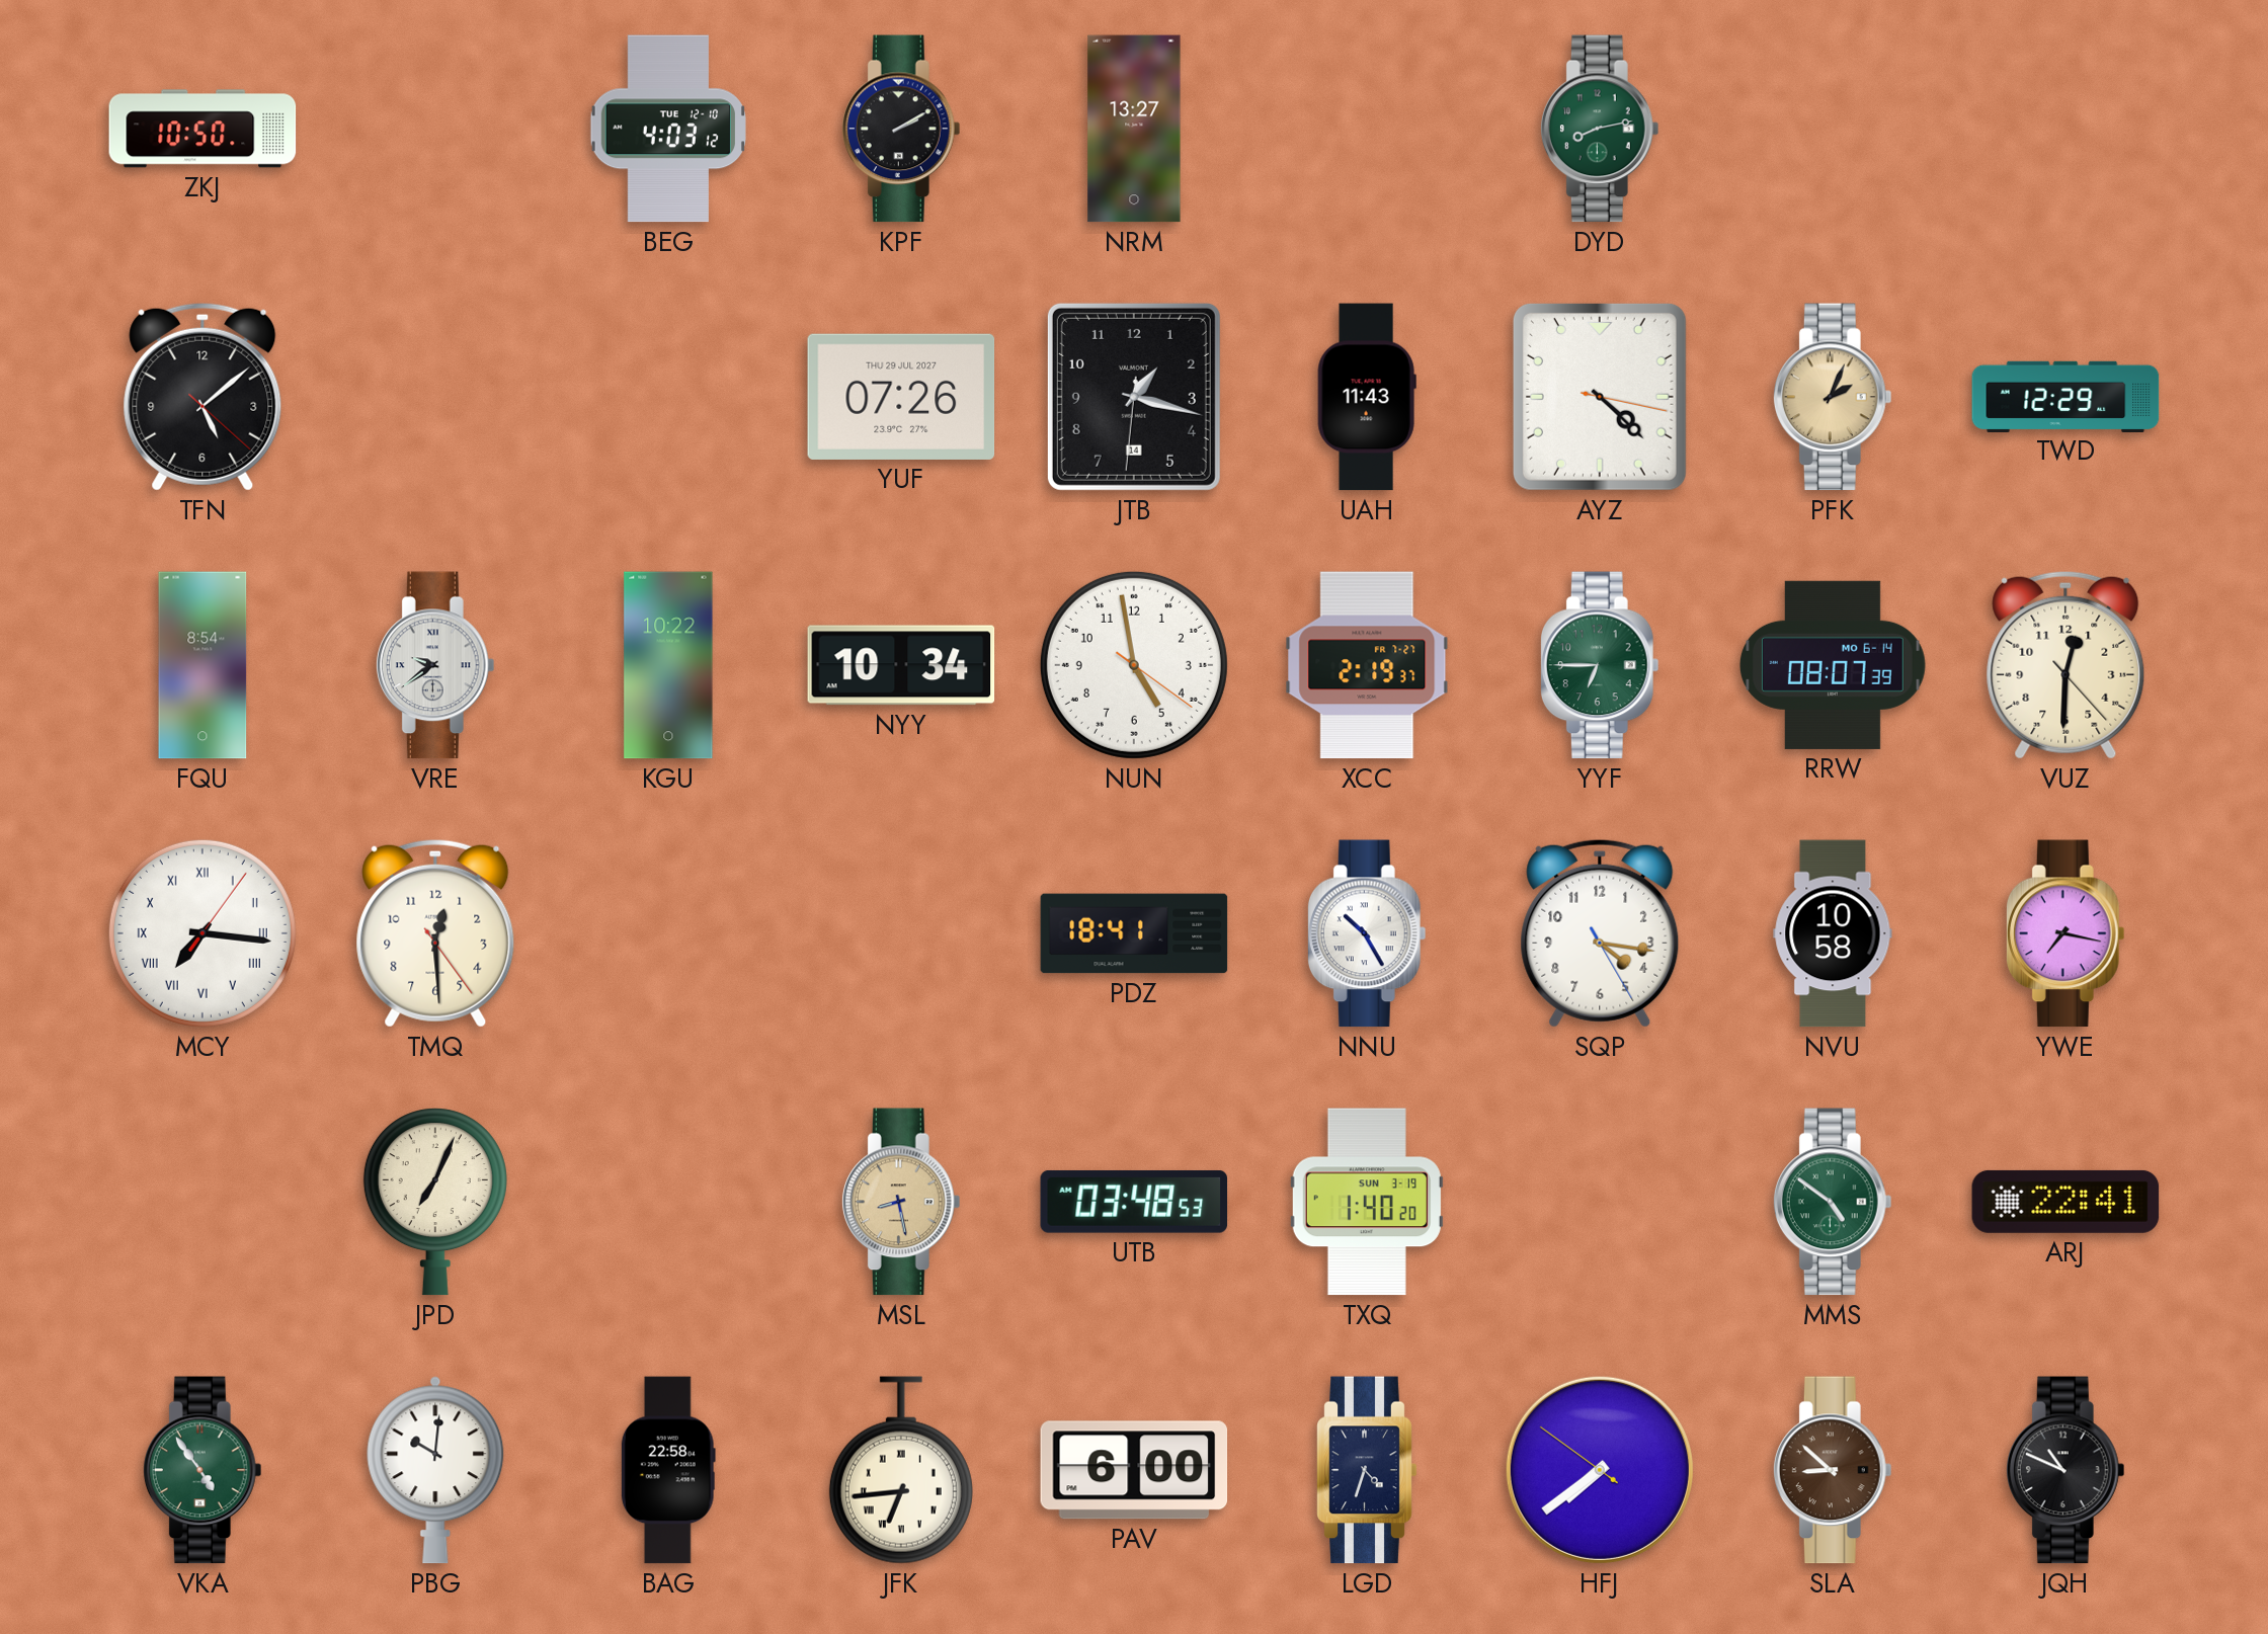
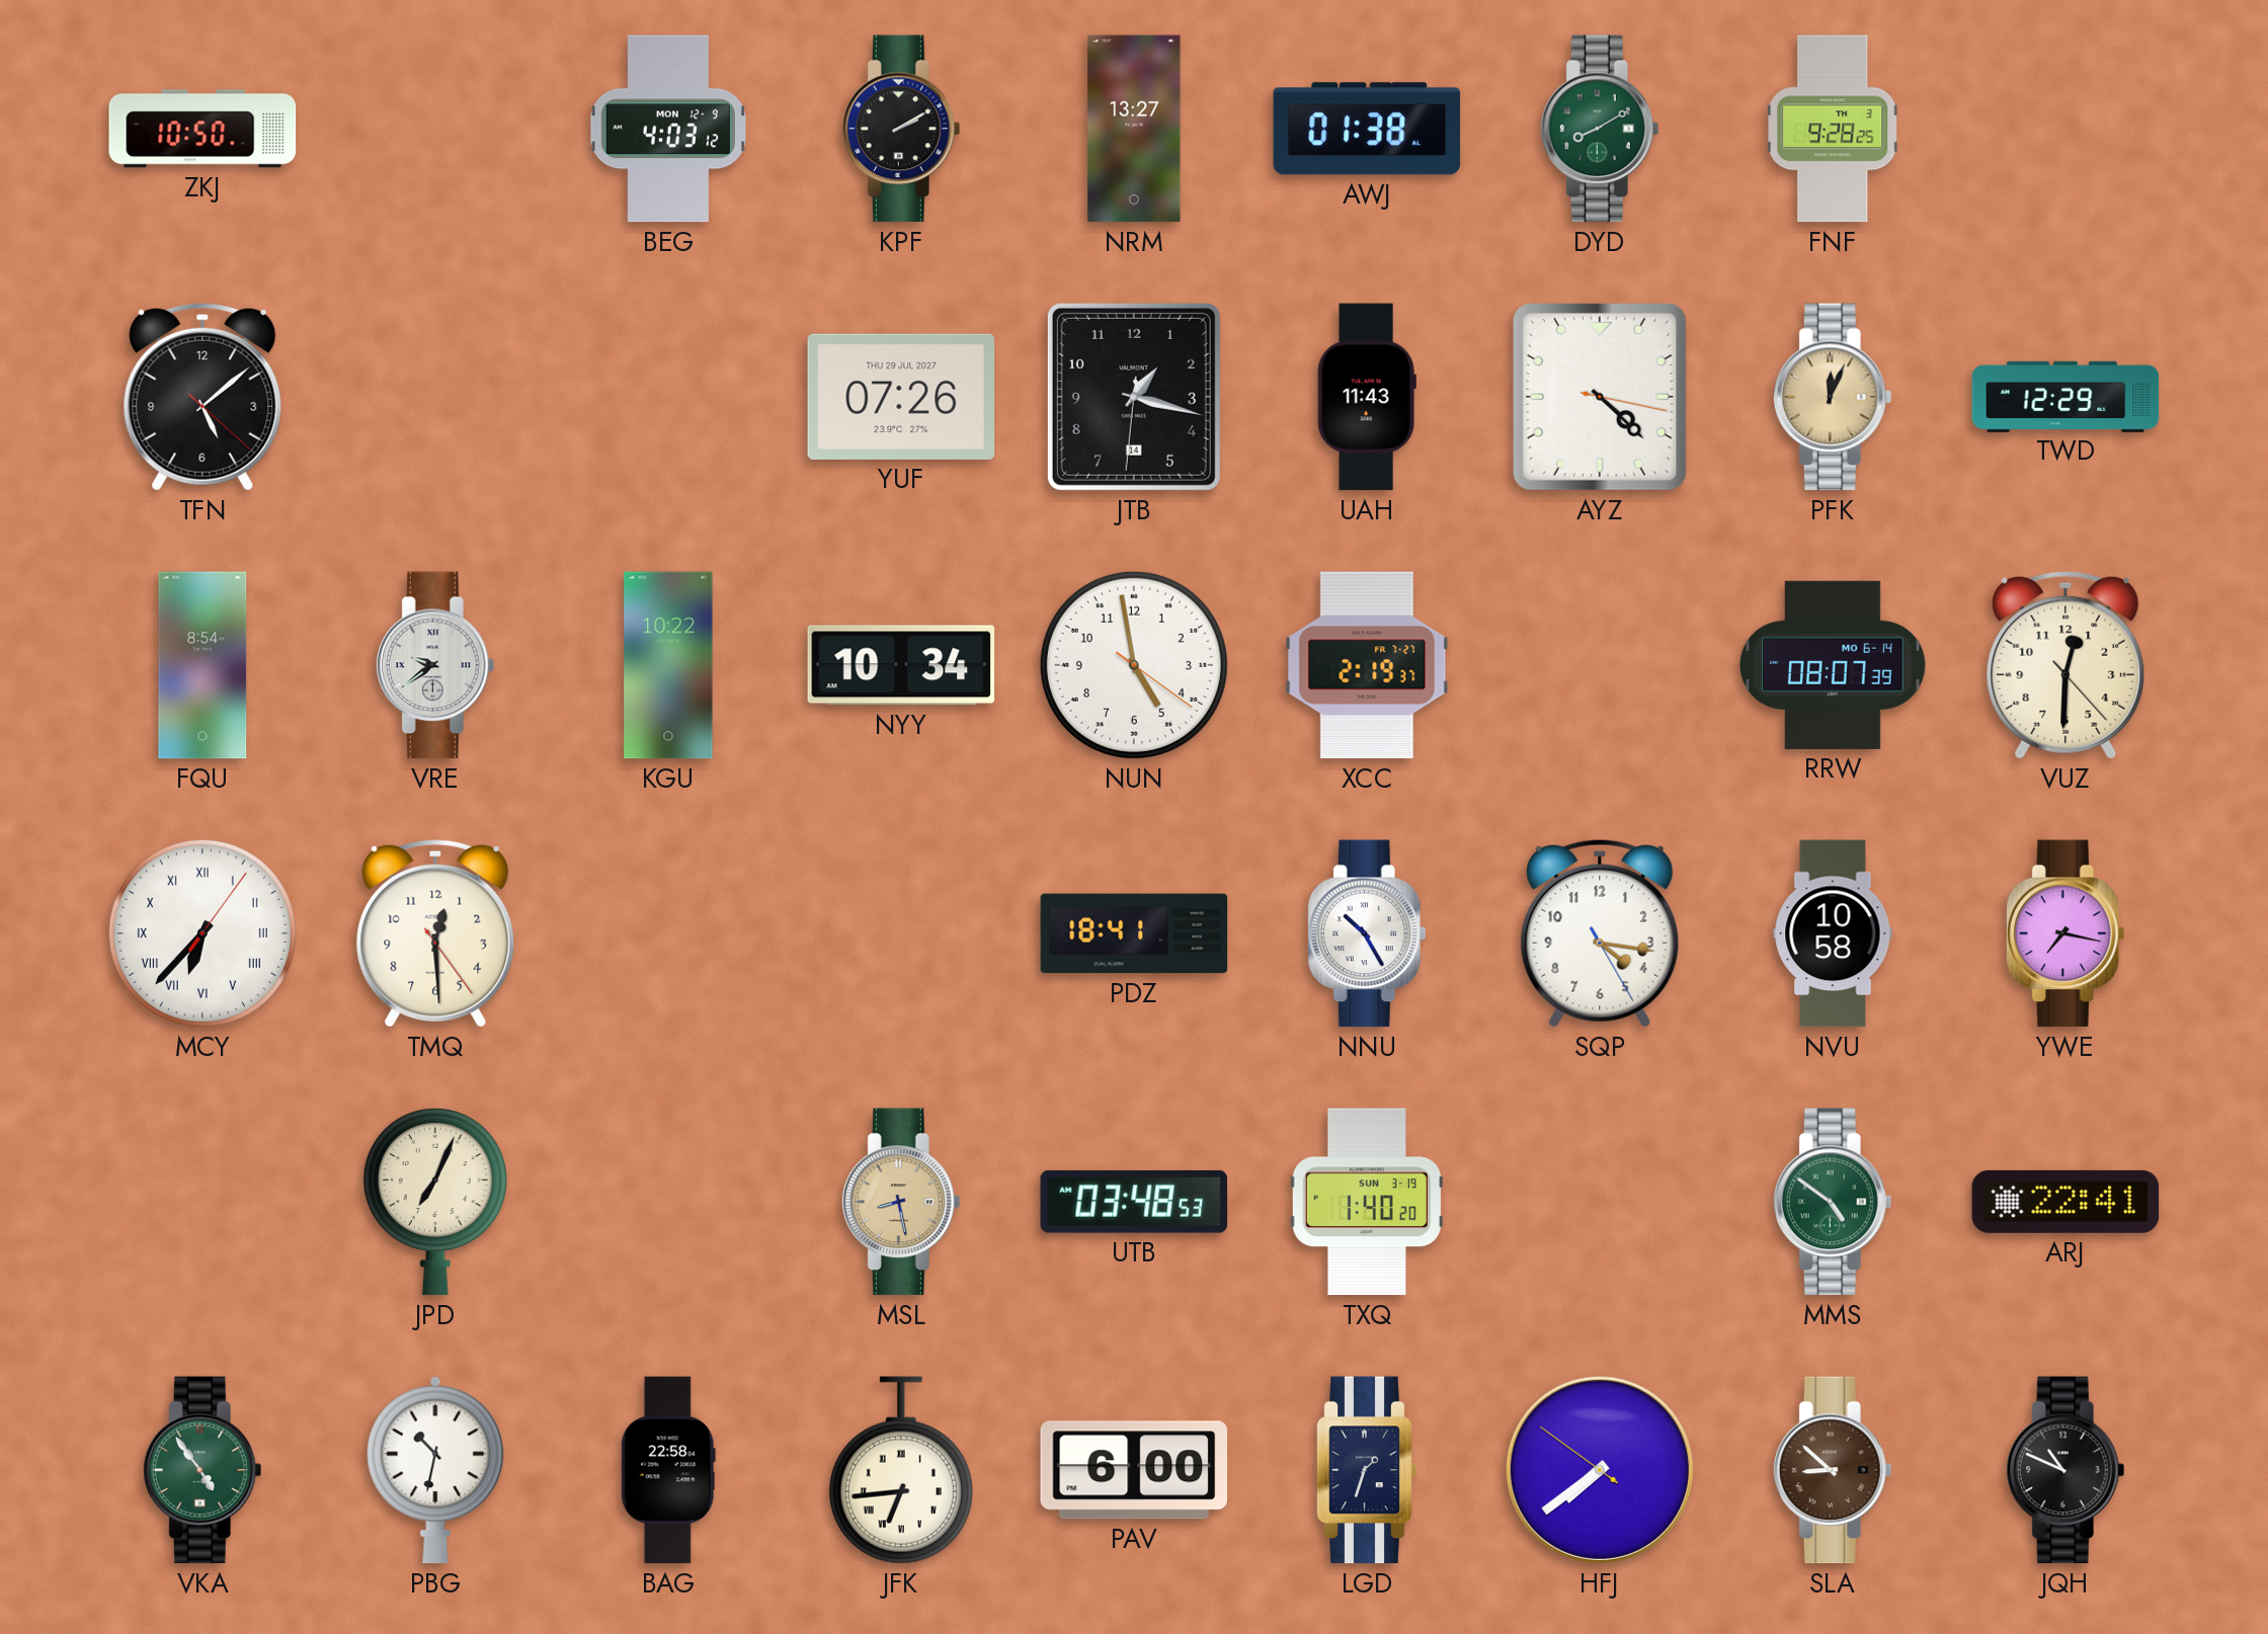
BEG date: TUE 12-10 -> MON 12-9
AWJ: none -> 01:38
DYD: 8:13 -> 8:10
FNF: none -> 9:28
PFK: 2:04 -> 12:04
YYF: 6:45 -> none
MCY: 7:16 -> 6:37
PBG: 10:01 -> 10:32
LGD: 4:33 -> 1:33
